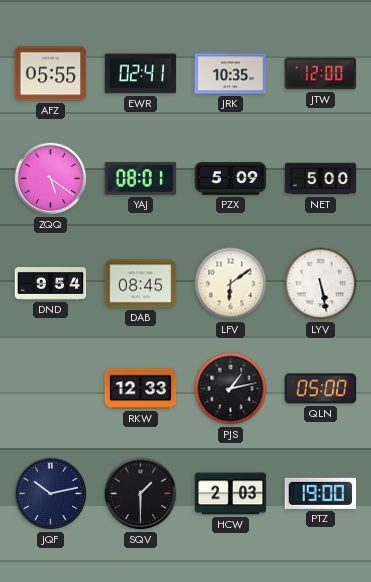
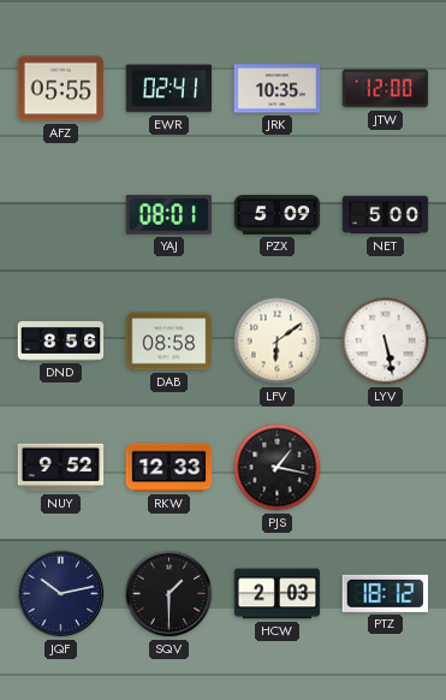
ZQQ: 5:21 -> none
DND: 9:54 -> 8:56
DAB: 08:45 -> 08:58
NUY: none -> 9:52
PJS: 1:13 -> 1:17
QLN: 05:00 -> none
PTZ: 19:00 -> 18:12
